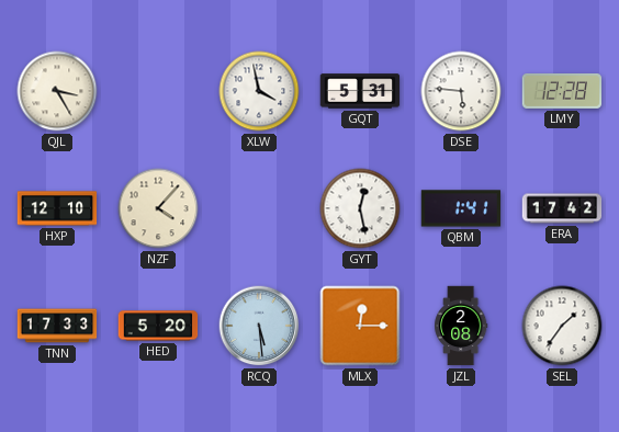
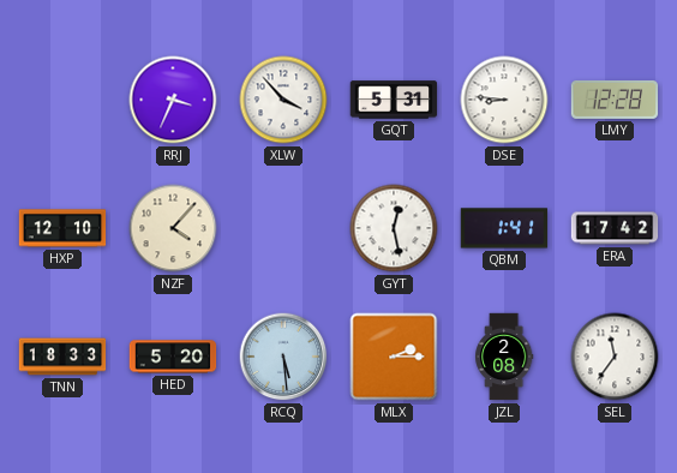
QJL: 3:25 -> none
RRJ: none -> 3:34
XLW: 3:58 -> 3:53
DSE: 5:46 -> 8:46
TNN: 17:33 -> 18:33
MLX: 12:15 -> 2:15
SEL: 1:36 -> 11:36
